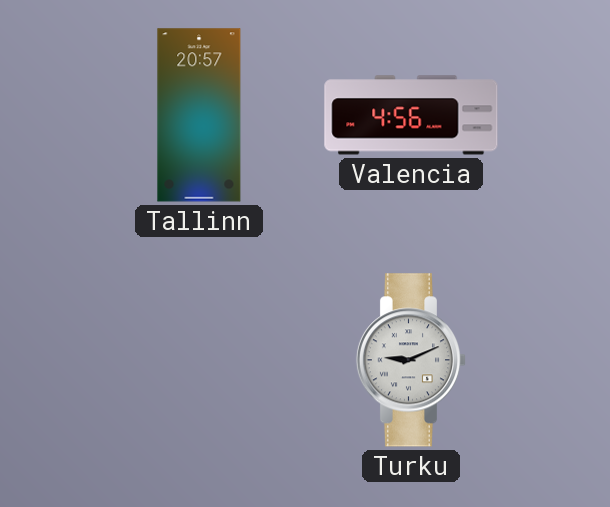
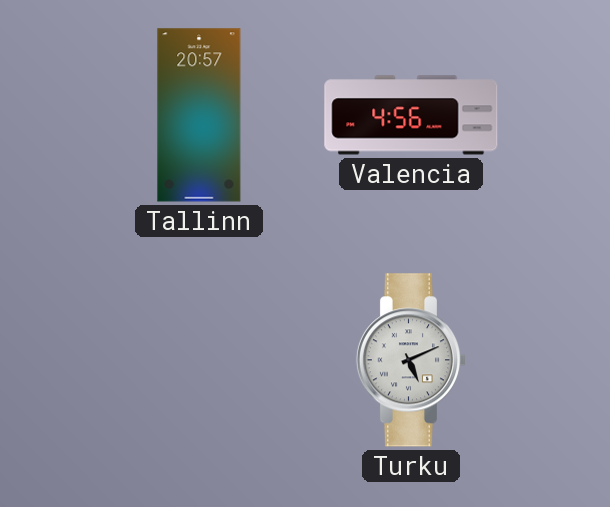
Turku: 9:11 -> 5:11
